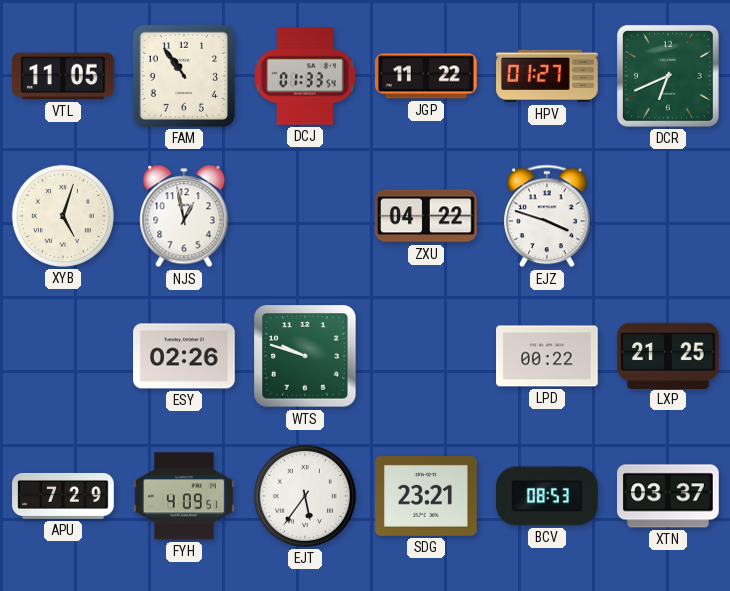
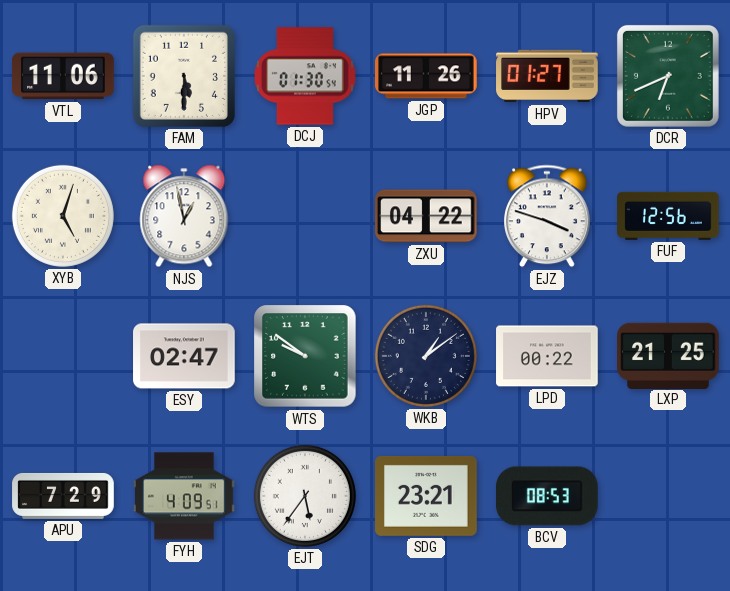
VTL: 11:05 -> 11:06
FAM: 10:54 -> 5:30
DCJ: 01:33 -> 01:30
JGP: 11:22 -> 11:26
FUF: none -> 12:56
ESY: 02:26 -> 02:47
WTS: 9:48 -> 9:51
WKB: none -> 1:09
XTN: 03:37 -> none
